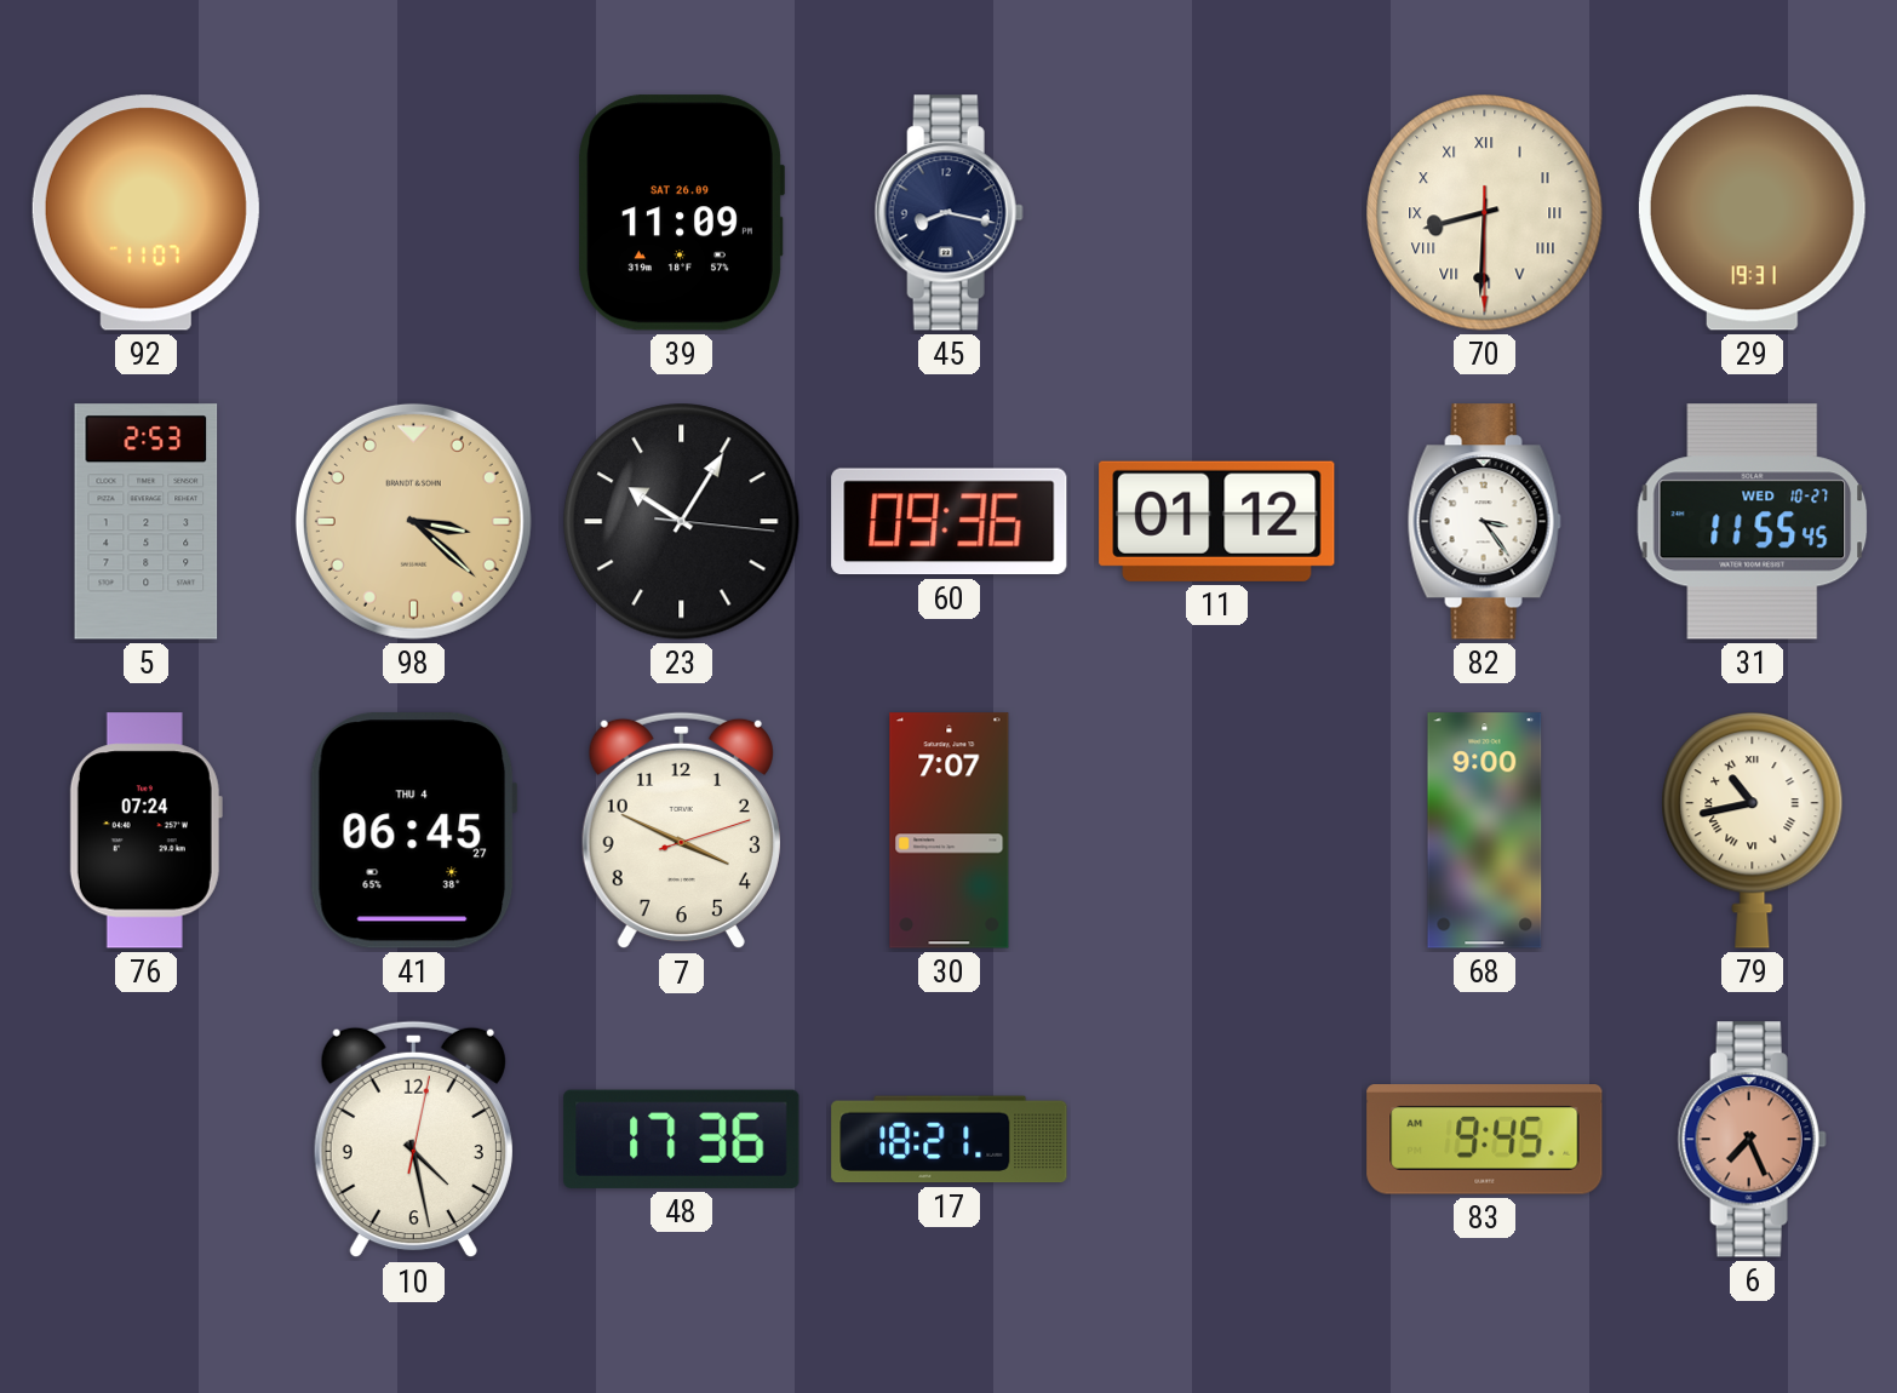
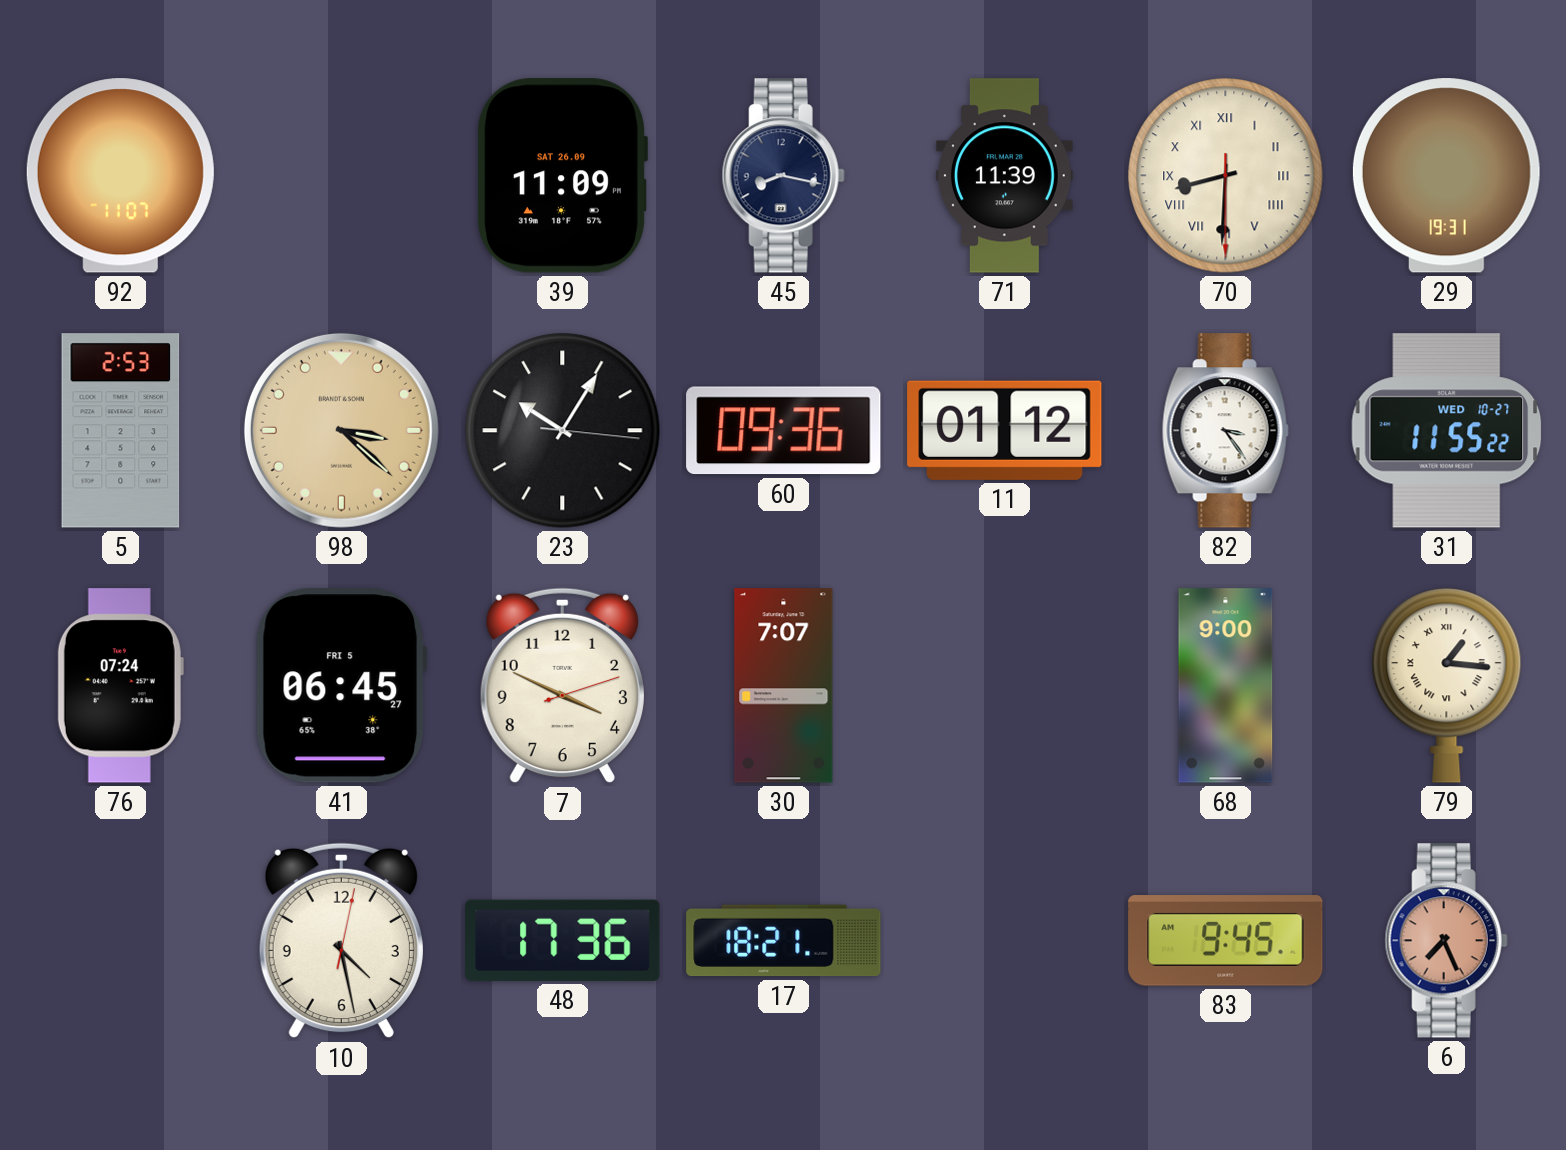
71: none -> 11:39
31: 11:55:45 -> 11:55:22
41 date: THU 4 -> FRI 5
79: 10:43 -> 1:16
